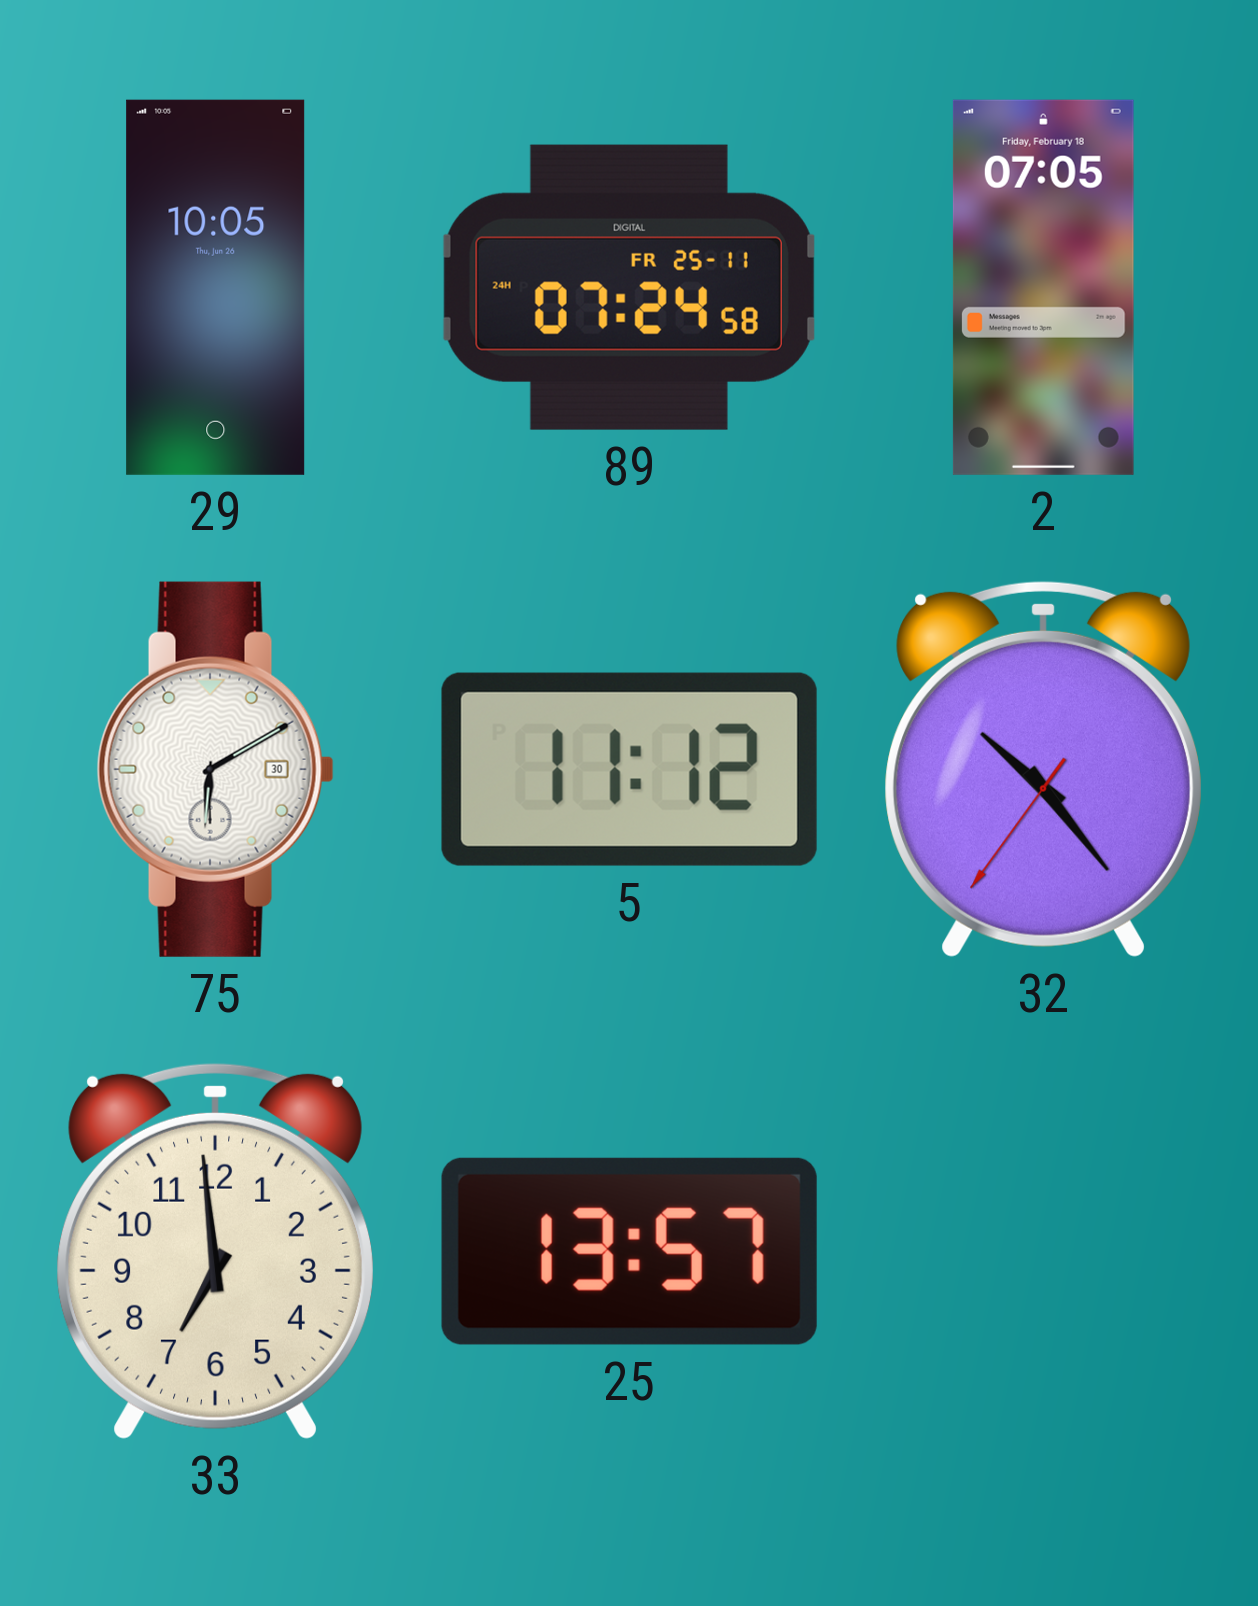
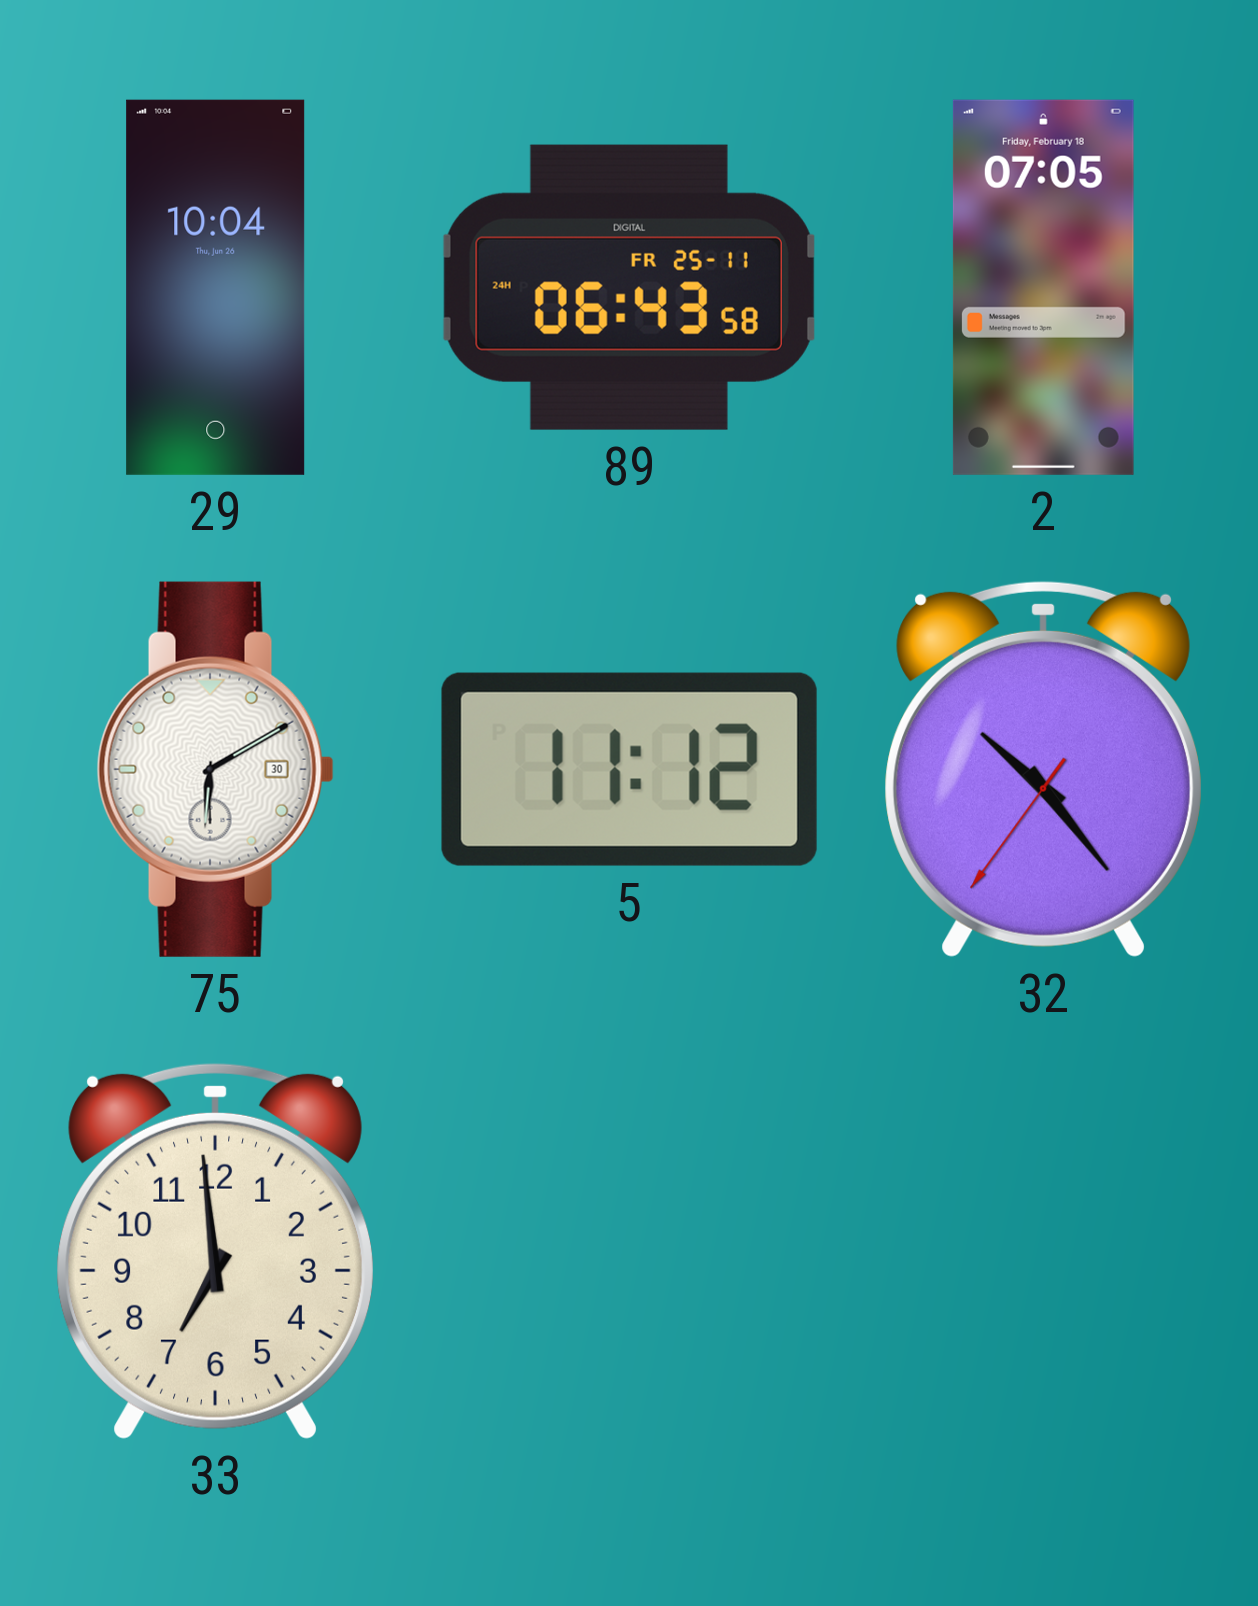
29: 10:05 -> 10:04
89: 07:24 -> 06:43
25: 13:57 -> none
